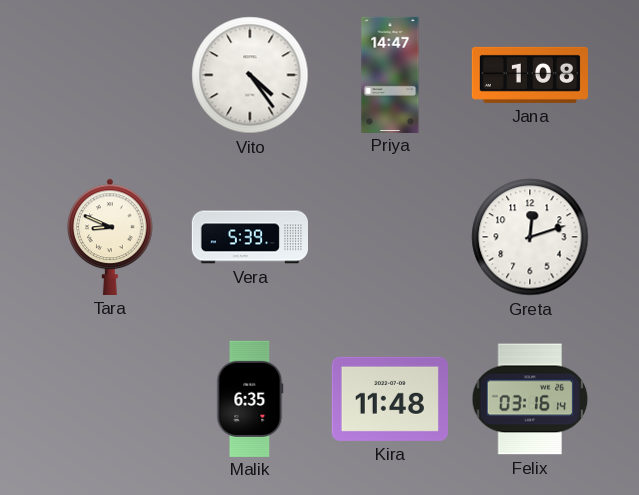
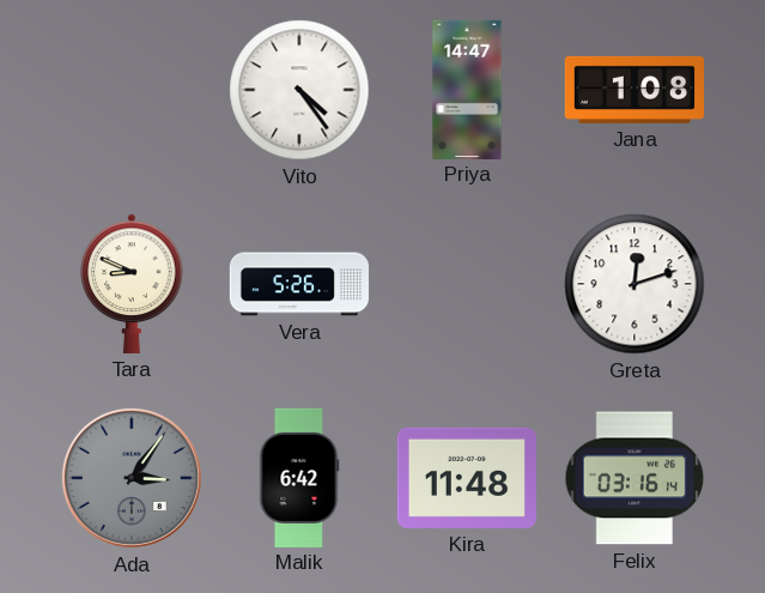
Vera: 5:39 -> 5:26
Ada: none -> 3:06
Malik: 6:35 -> 6:42
